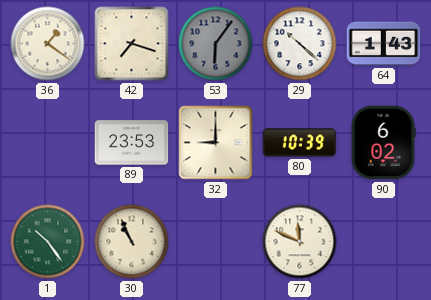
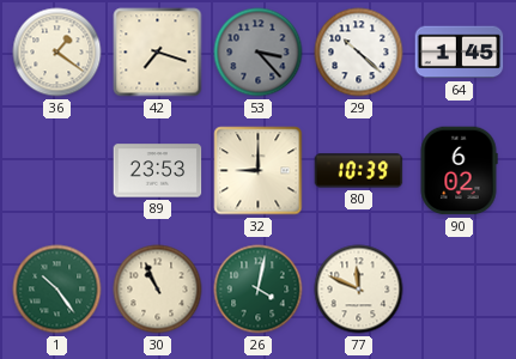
53: 6:06 -> 3:23
64: 1:43 -> 1:45
26: none -> 4:02
